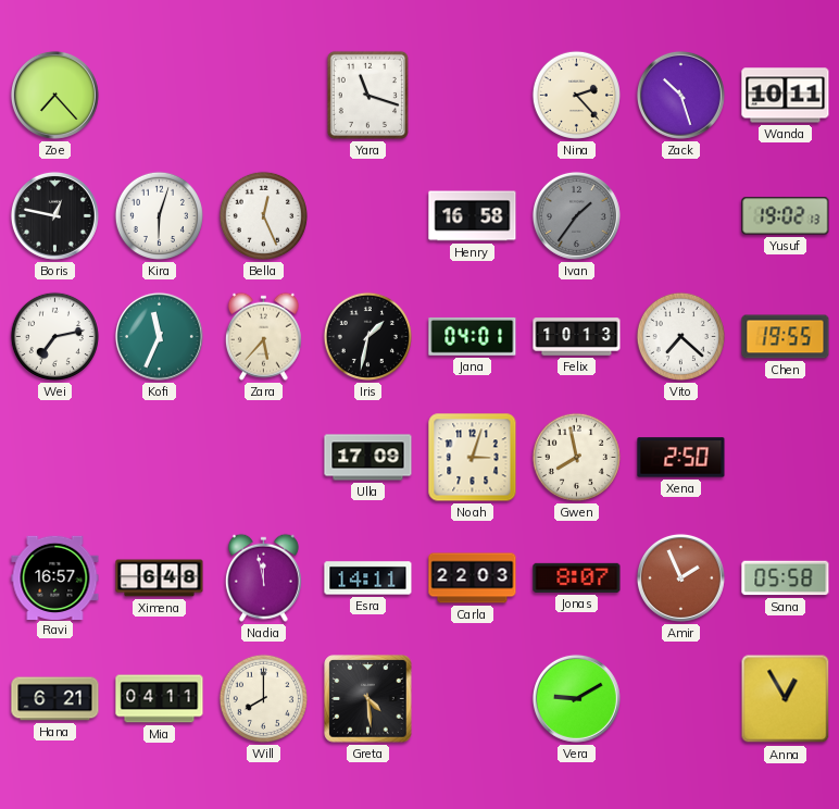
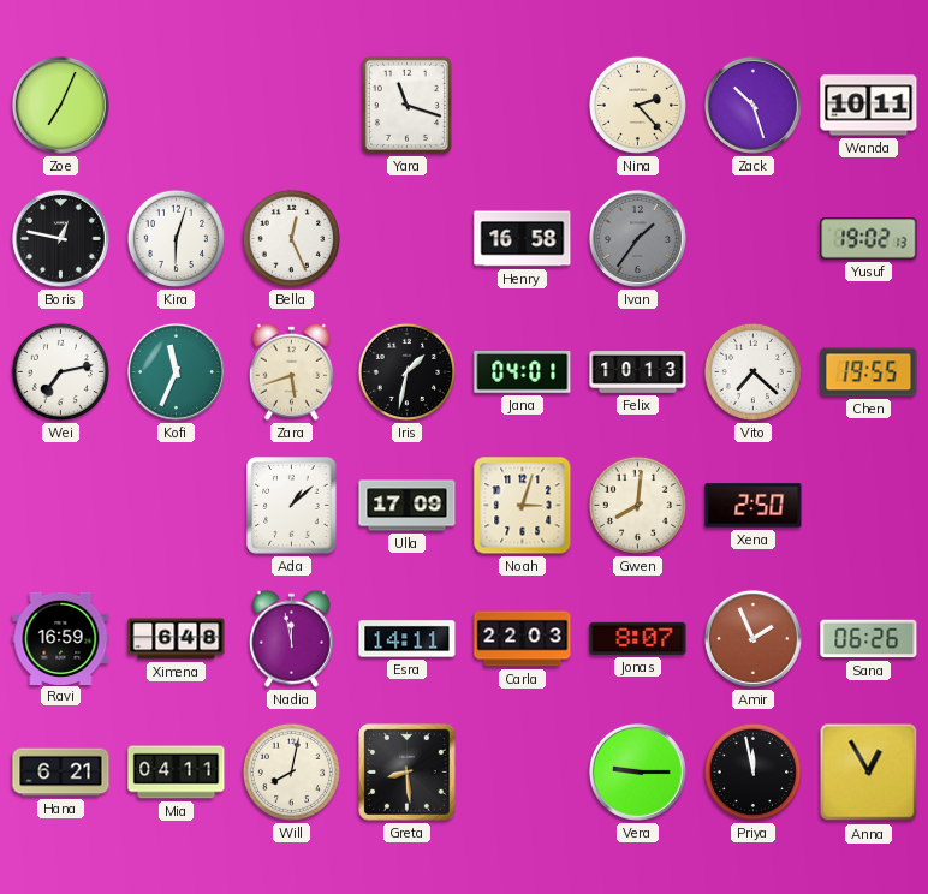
Zoe: 7:23 -> 7:04
Zara: 5:37 -> 5:42
Ada: none -> 1:08
Gwen: 7:58 -> 8:01
Ravi: 16:57 -> 16:59
Sana: 05:58 -> 06:26
Will: 8:00 -> 8:02
Greta: 4:29 -> 8:29
Vera: 9:10 -> 9:15
Priya: none -> 11:58
